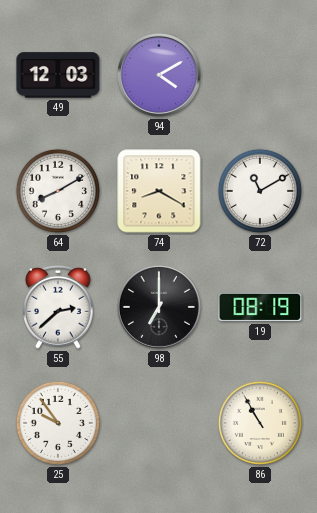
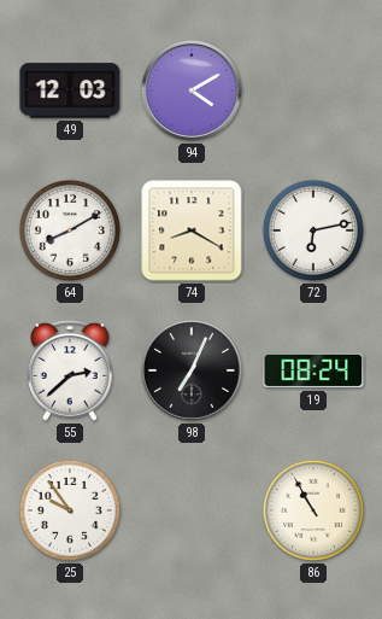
72: 11:10 -> 6:13
98: 7:00 -> 7:04
19: 08:19 -> 08:24
